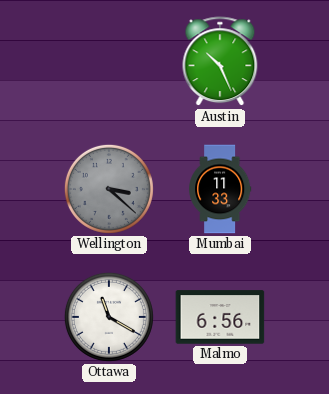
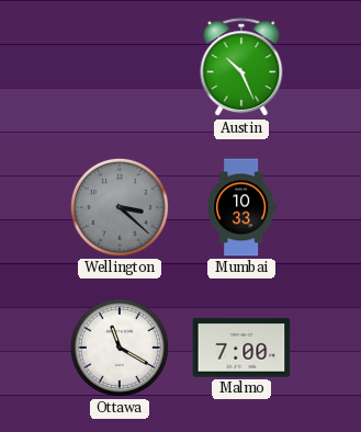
Mumbai: 11:33 -> 10:33
Malmo: 6:56 -> 7:00
